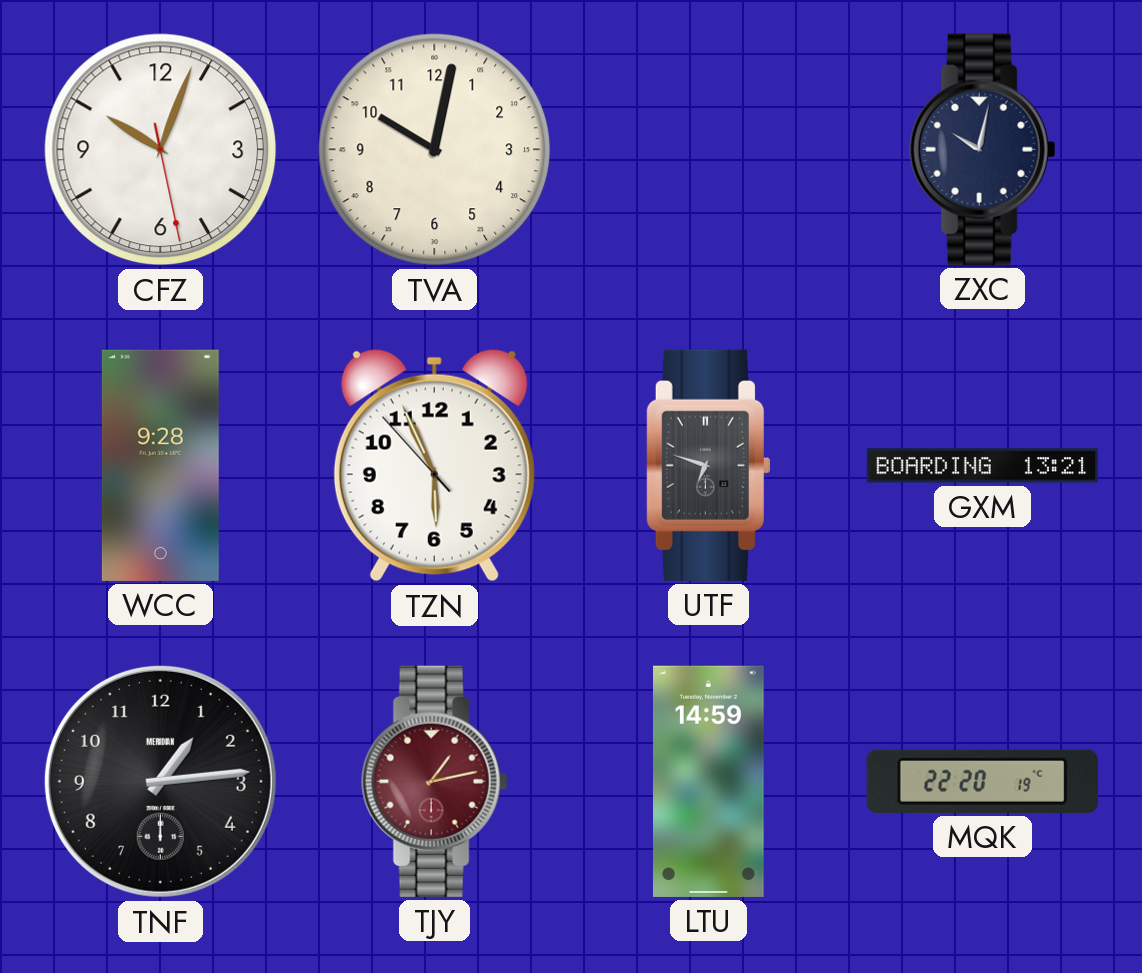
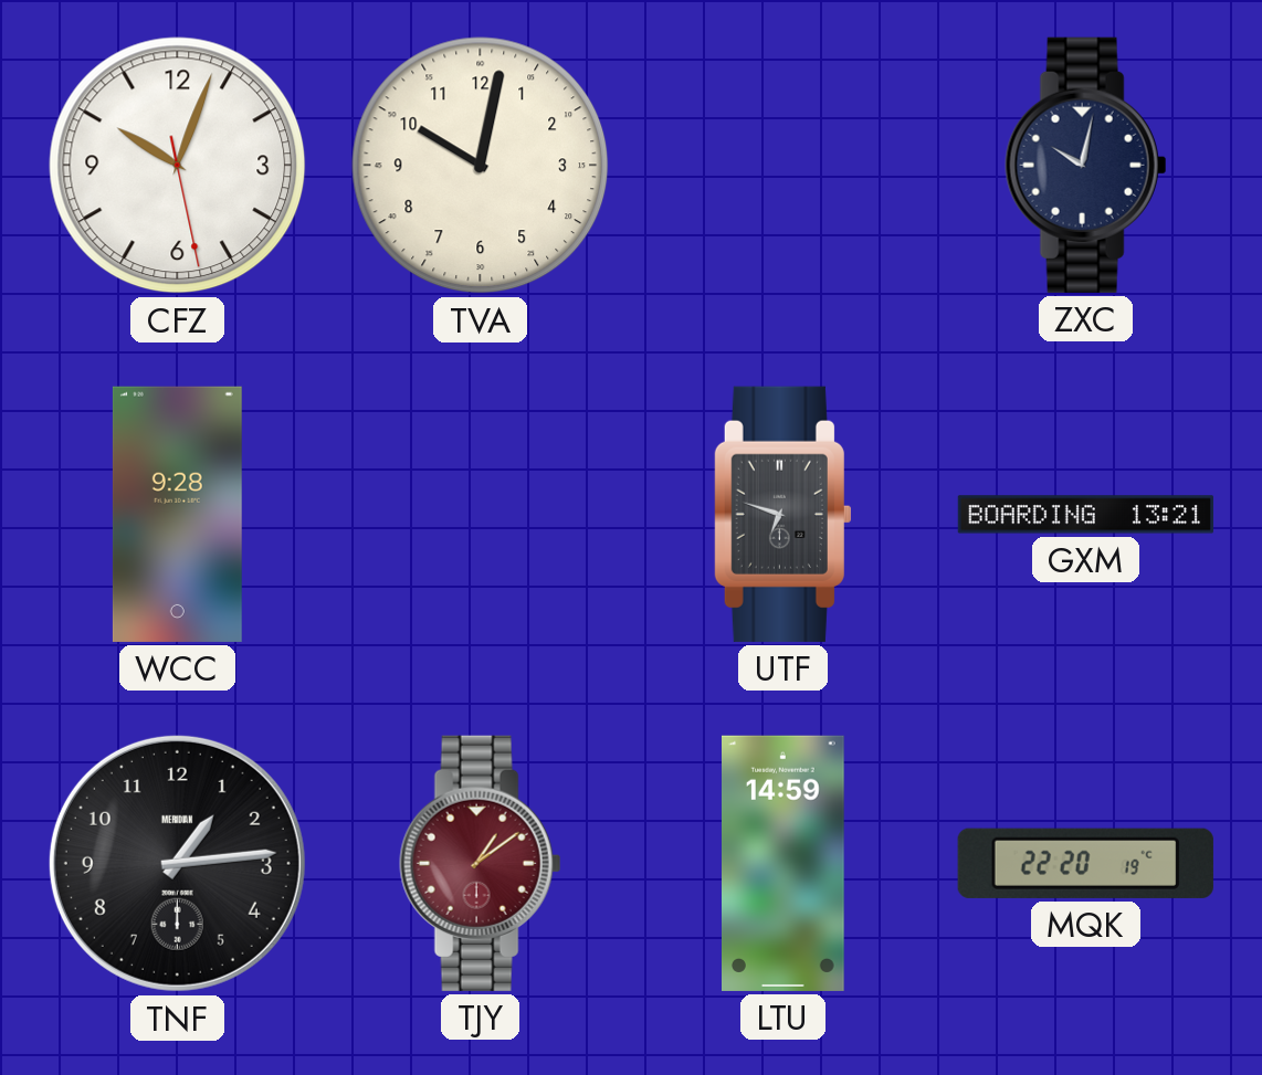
TZN: 5:55 -> none
TJY: 1:13 -> 1:09
